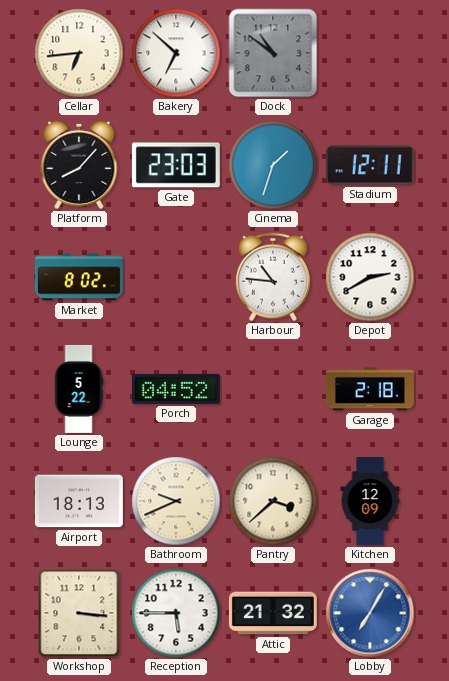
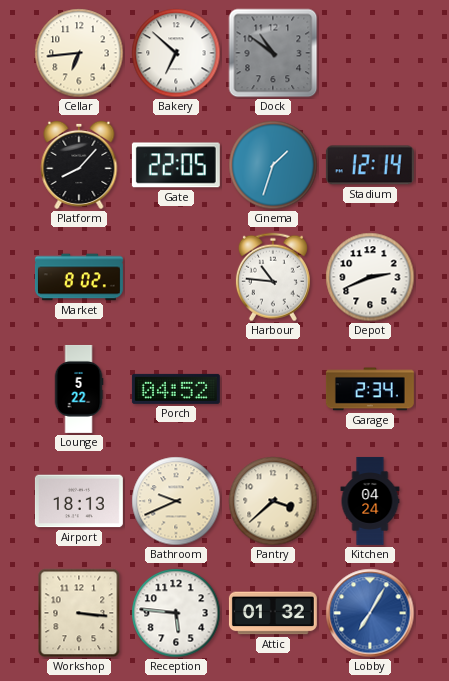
Gate: 23:03 -> 22:05
Stadium: 12:11 -> 12:14
Depot: 2:40 -> 2:41
Garage: 2:18 -> 2:34
Kitchen: 12:09 -> 04:24
Reception: 5:45 -> 5:46
Attic: 21:32 -> 01:32
